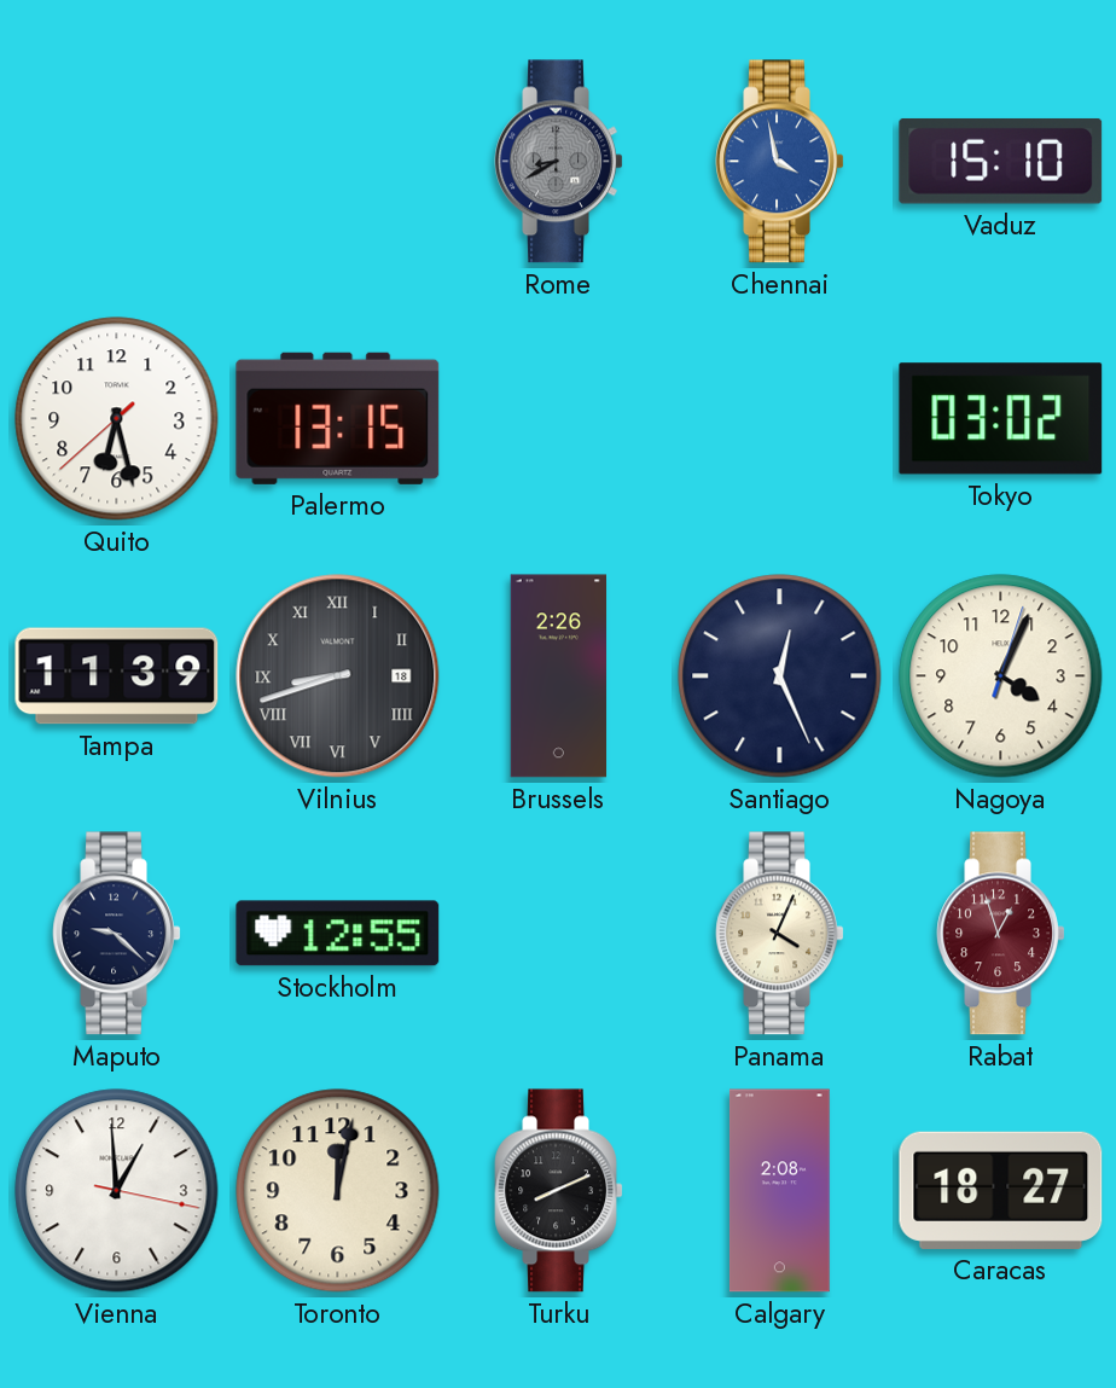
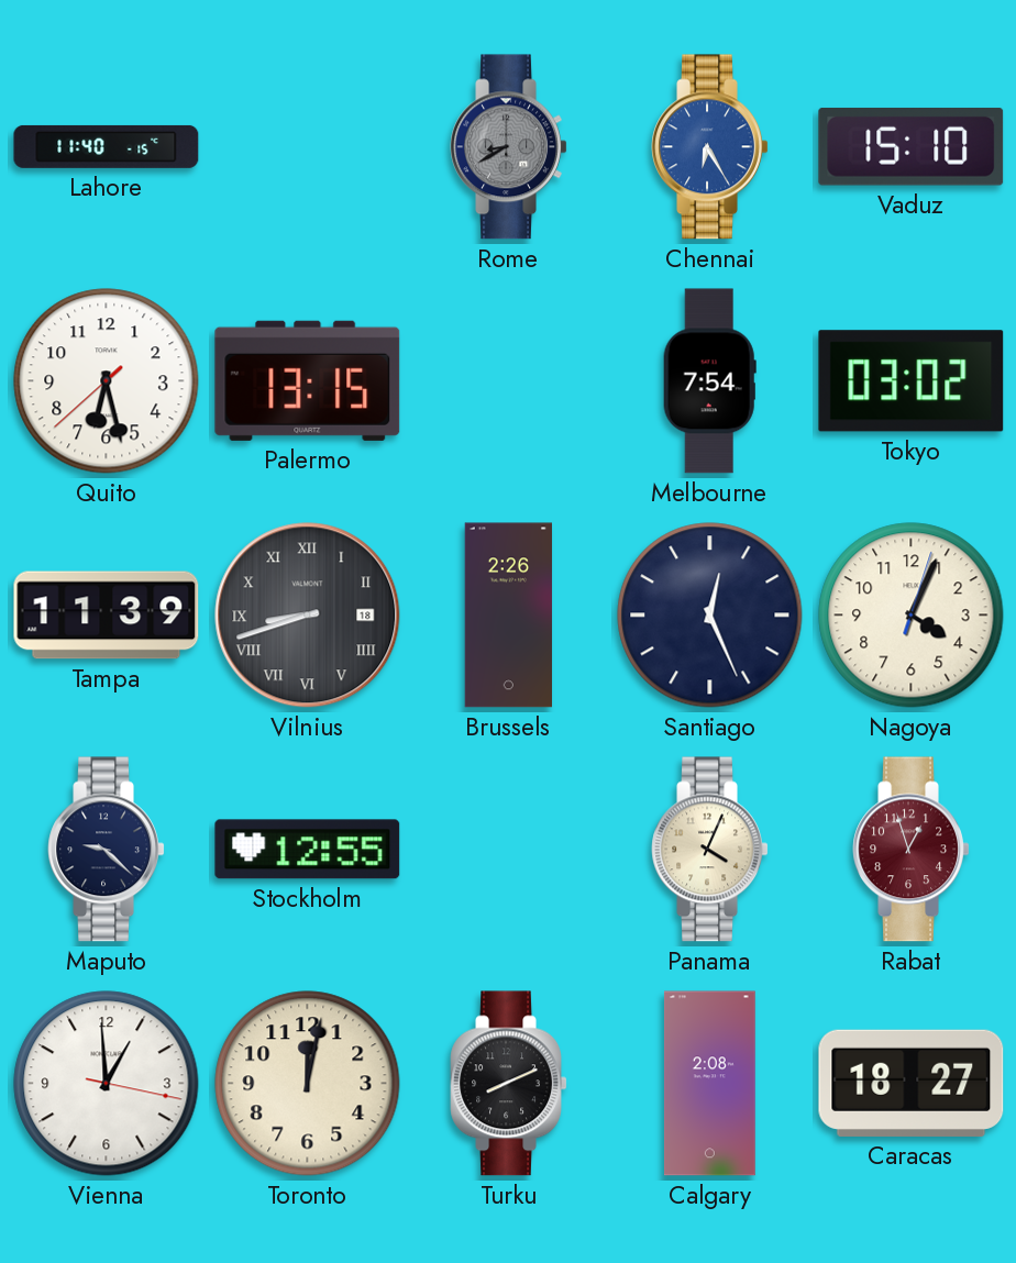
Lahore: none -> 11:40
Chennai: 3:58 -> 6:25
Melbourne: none -> 7:54
